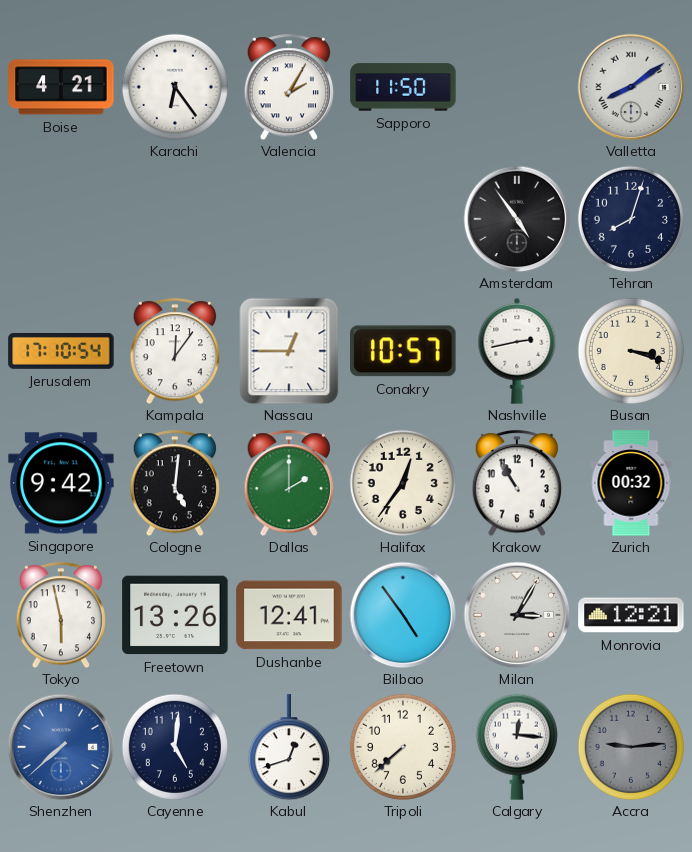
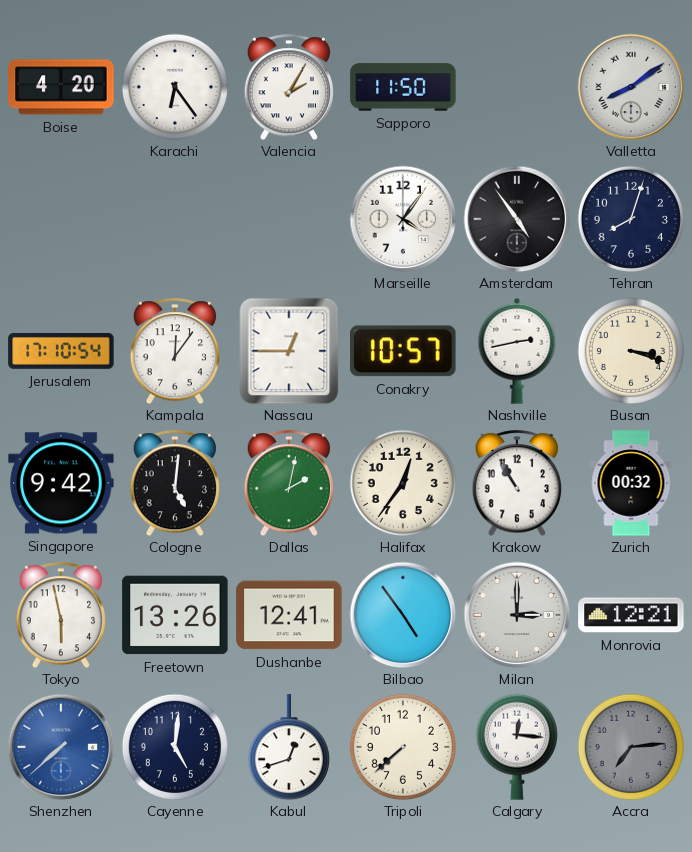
Boise: 4:21 -> 4:20
Marseille: none -> 4:06
Dallas: 2:00 -> 2:02
Milan: 3:05 -> 3:00
Accra: 9:14 -> 7:14
